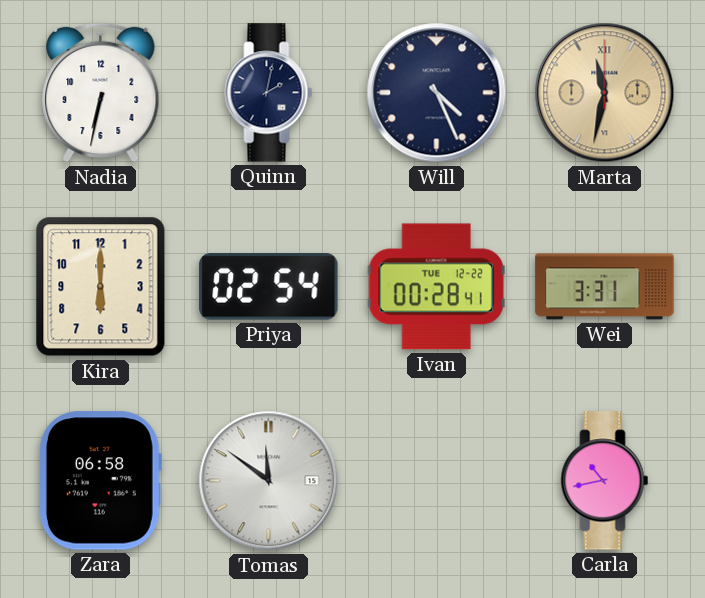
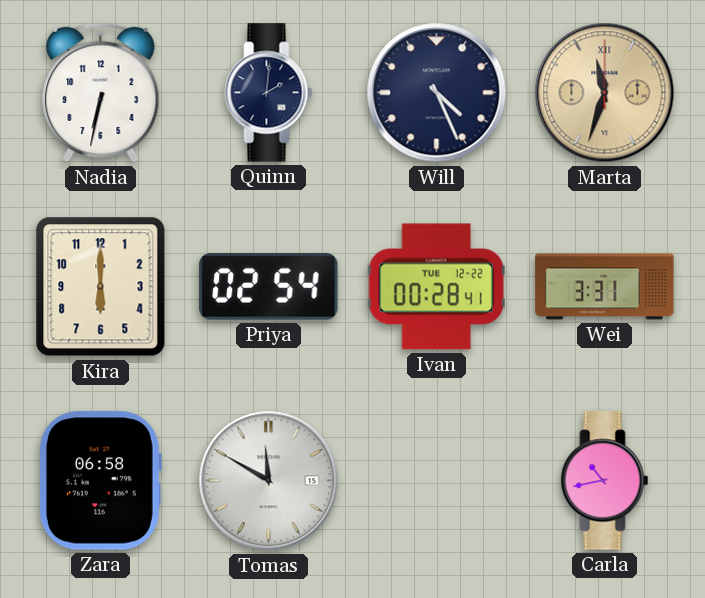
Quinn: 2:02 -> 2:01
Marta: 11:32 -> 11:33
Tomas: 11:51 -> 11:50
